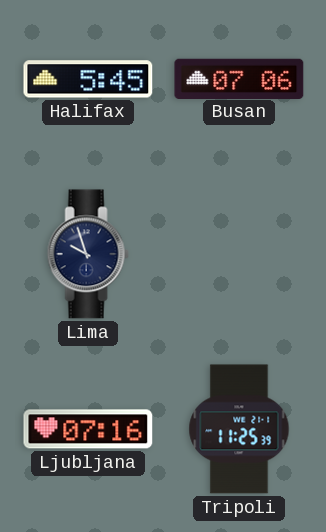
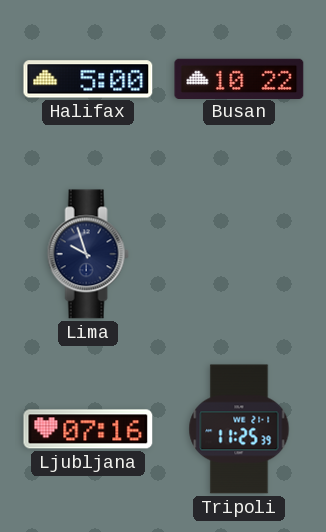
Halifax: 5:45 -> 5:00
Busan: 07:06 -> 10:22
